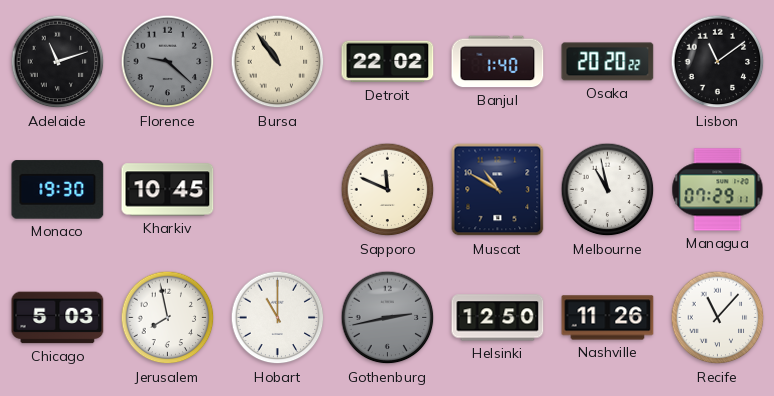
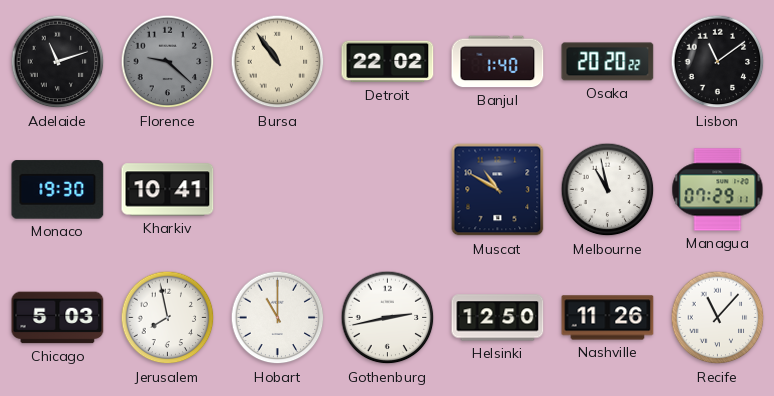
Kharkiv: 10:45 -> 10:41
Sapporo: 11:49 -> none
Gothenburg dial: grey -> white
